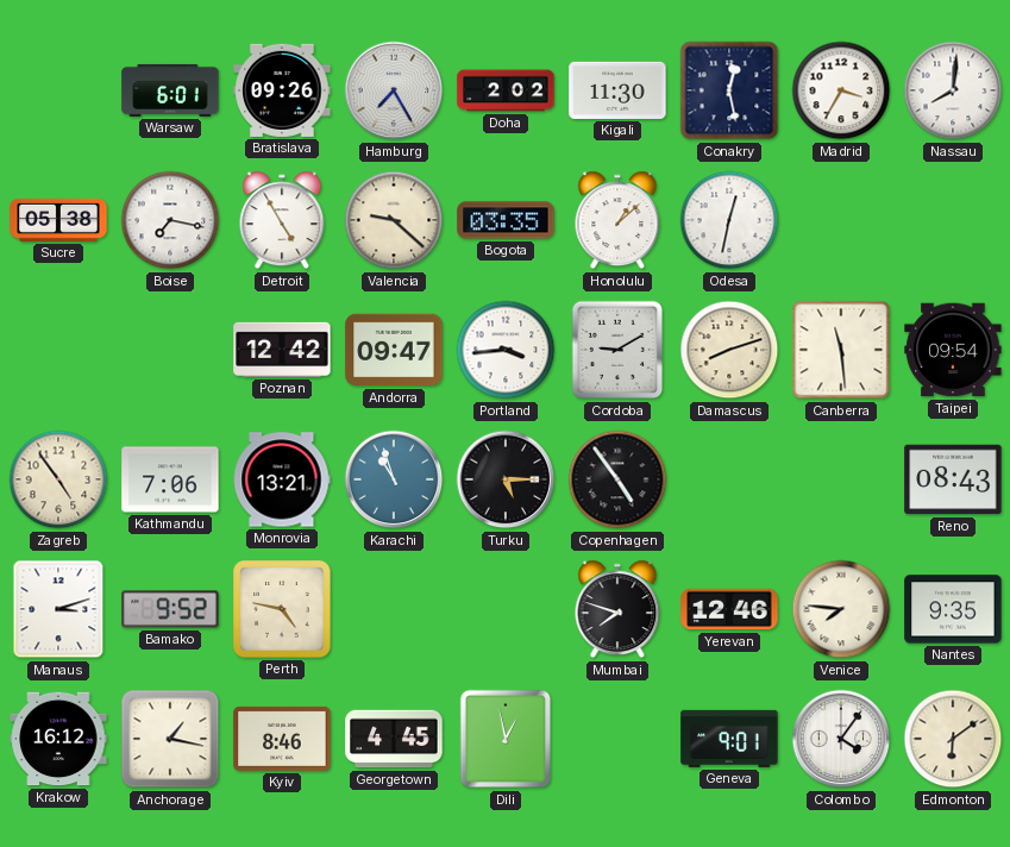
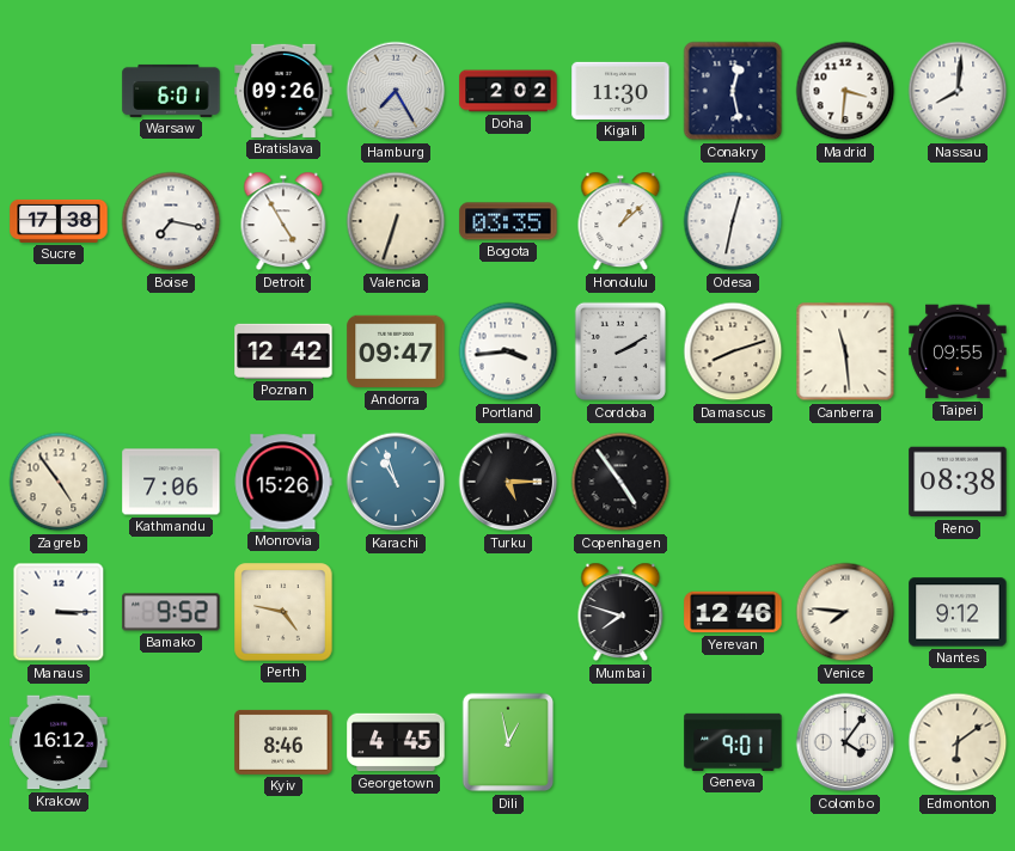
Madrid: 3:35 -> 3:31
Sucre: 05:38 -> 17:38
Valencia: 9:22 -> 6:33
Cordoba: 9:10 -> 2:10
Taipei: 09:54 -> 09:55
Monrovia: 13:21 -> 15:26
Reno: 08:43 -> 08:38
Manaus: 3:12 -> 3:15
Nantes: 9:35 -> 9:12
Anchorage: 1:17 -> none
